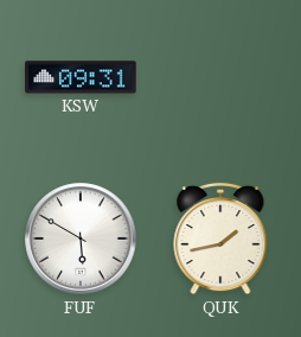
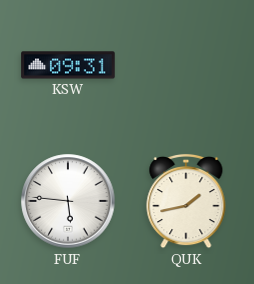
FUF: 5:50 -> 5:46
